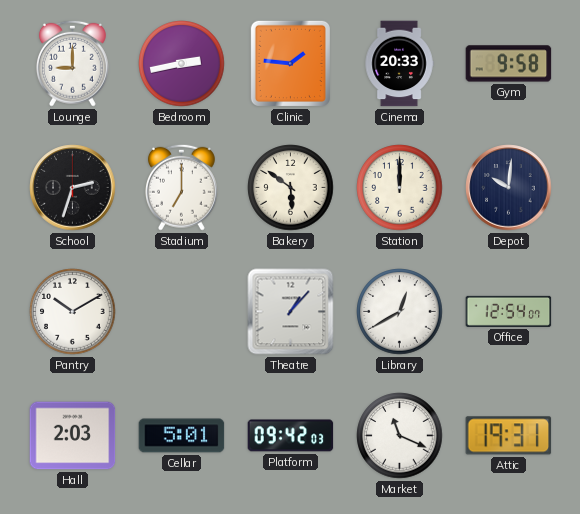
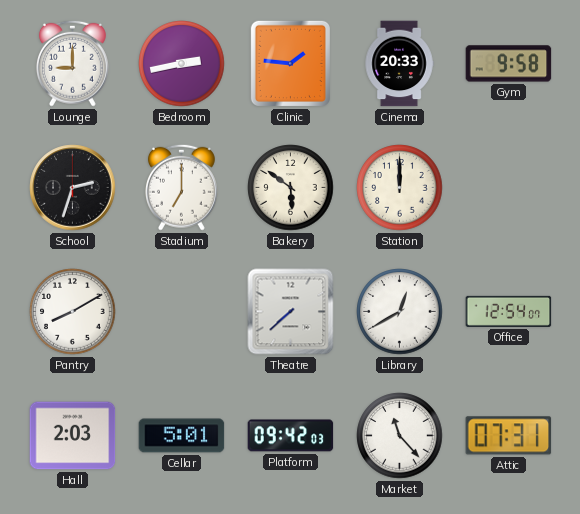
Depot: 10:01 -> none
Pantry: 10:10 -> 8:10
Theatre: 1:07 -> 7:38
Market: 11:19 -> 11:23
Attic: 19:31 -> 07:31
